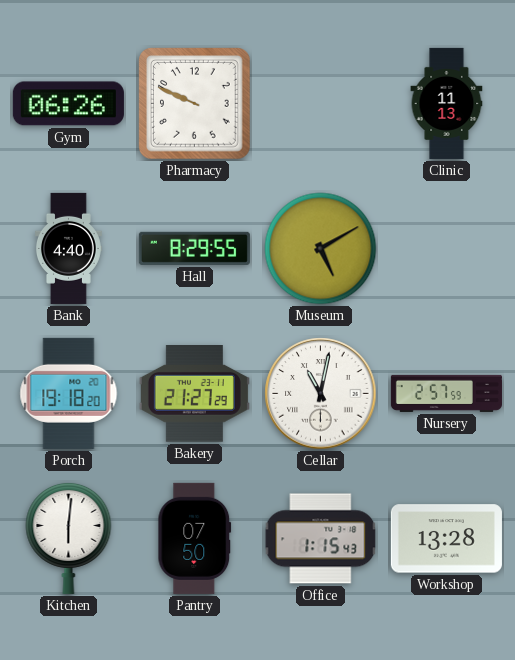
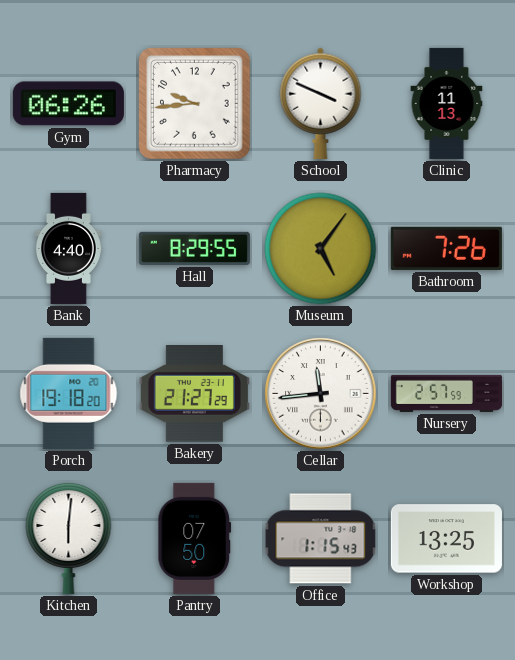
Pharmacy: 9:49 -> 9:44
School: none -> 3:49
Museum: 5:10 -> 5:06
Bathroom: none -> 7:26
Cellar: 11:02 -> 11:44
Workshop: 13:28 -> 13:25
